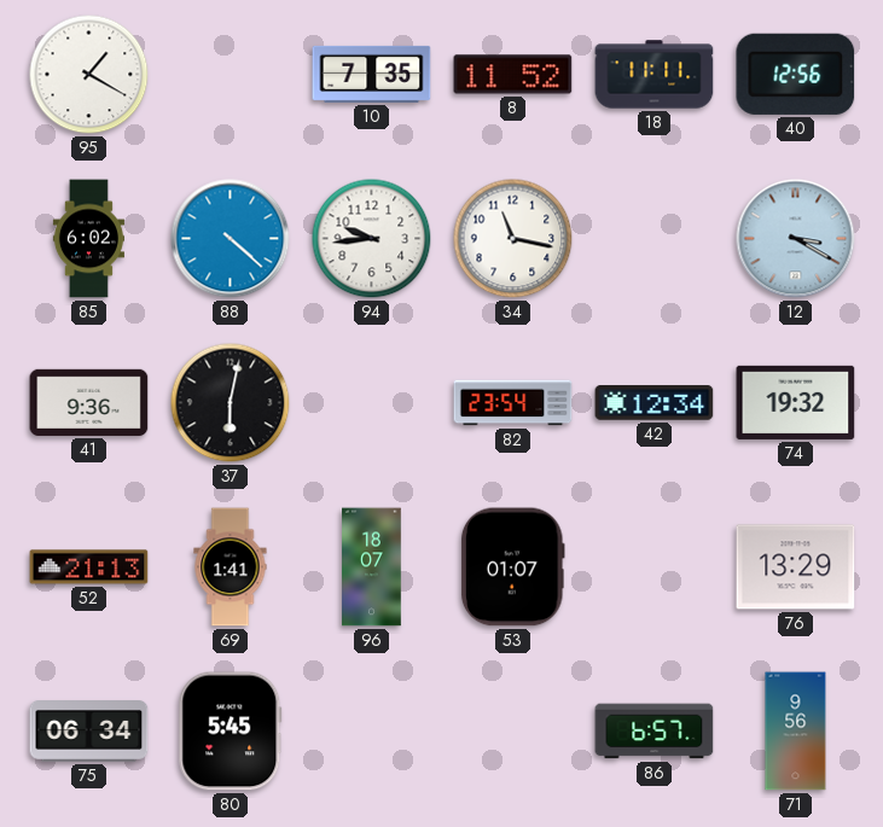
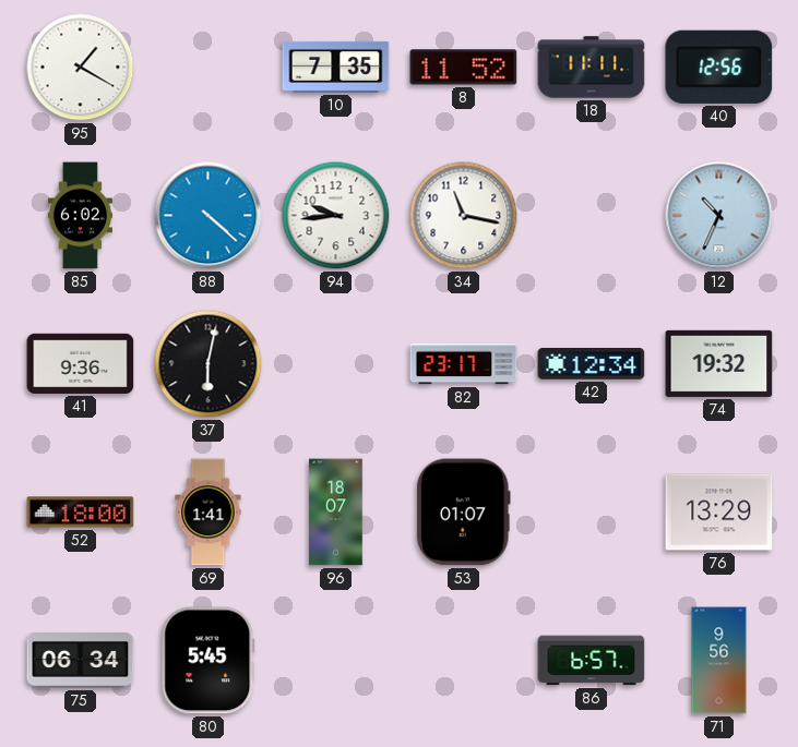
12: 3:20 -> 10:34
82: 23:54 -> 23:17
52: 21:13 -> 18:00
